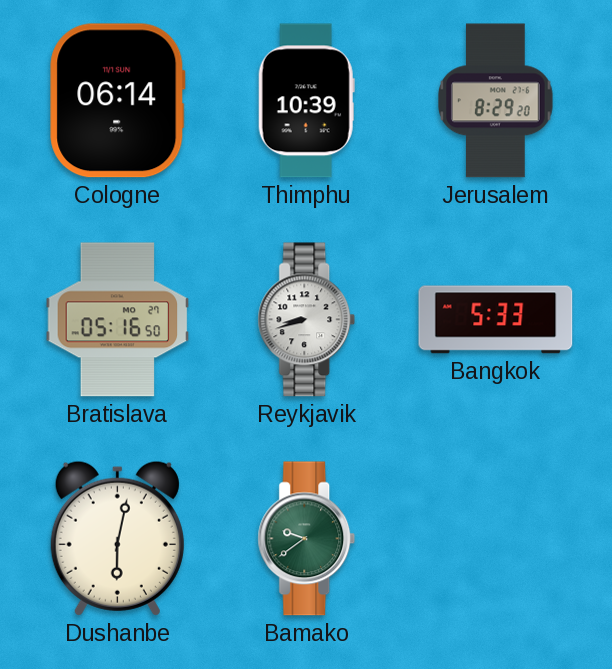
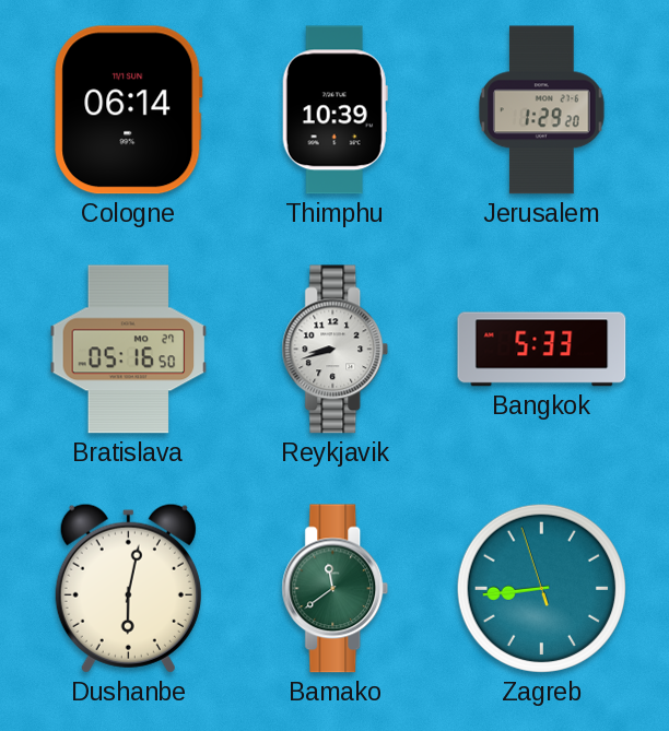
Jerusalem: 8:29 -> 1:29
Bamako: 9:39 -> 11:39
Zagreb: none -> 8:43
